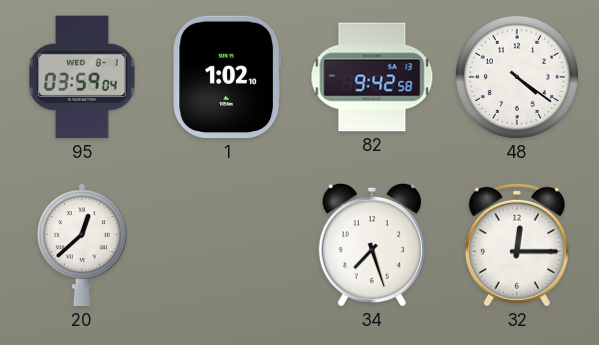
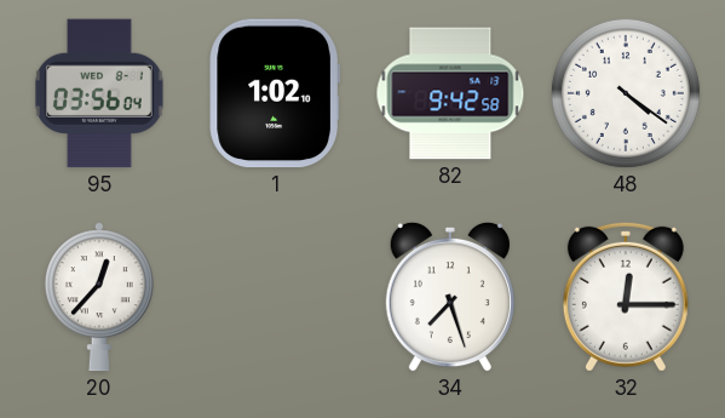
95: 03:59 -> 03:56
20: 12:38 -> 12:37
